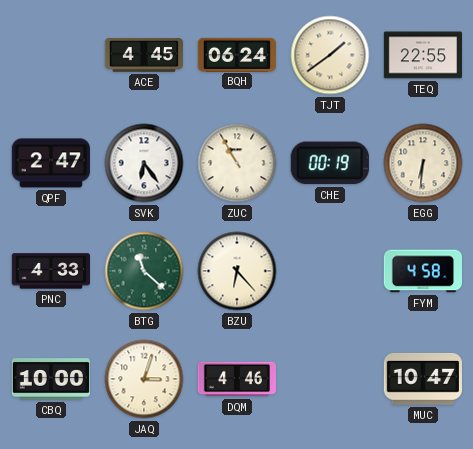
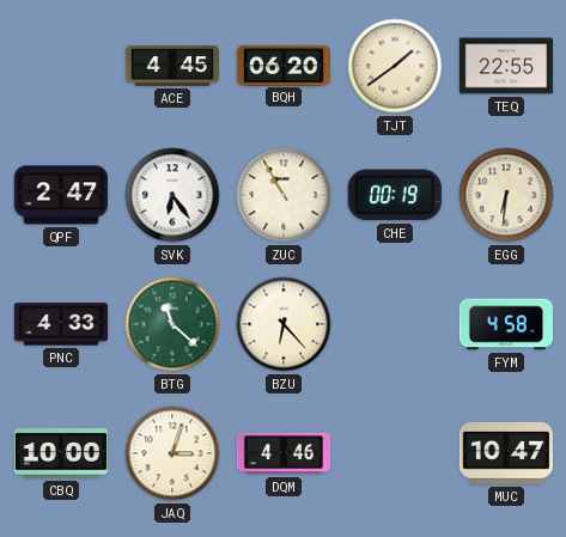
BQH: 06:24 -> 06:20
